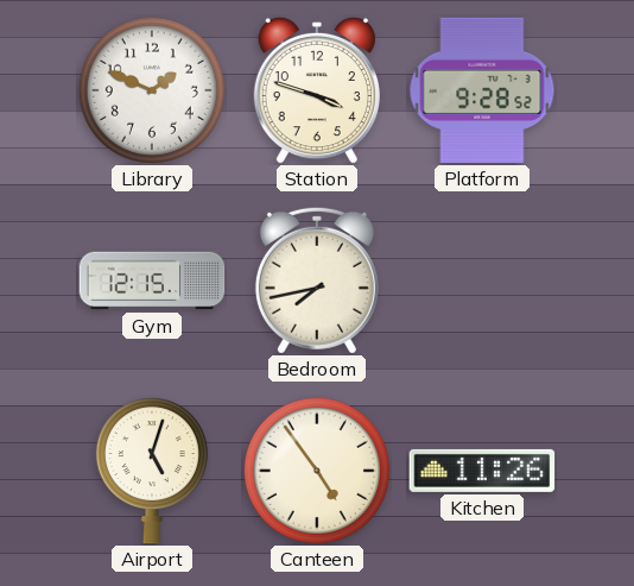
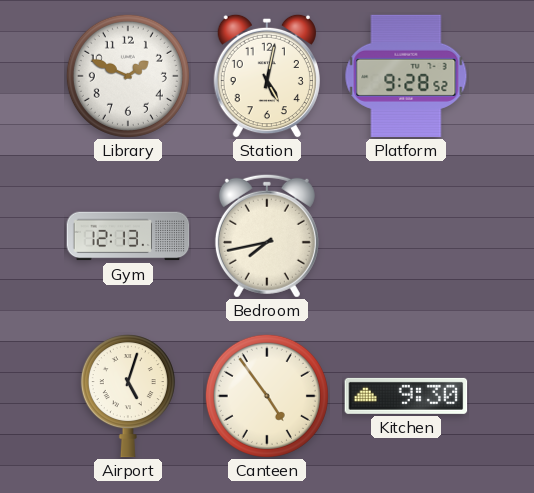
Station: 3:48 -> 5:02
Gym: 12:15 -> 12:13
Kitchen: 11:26 -> 9:30
